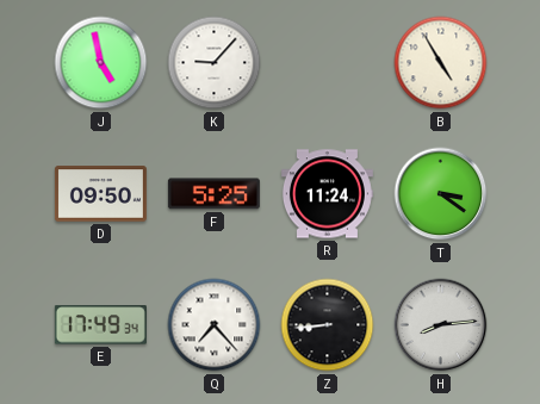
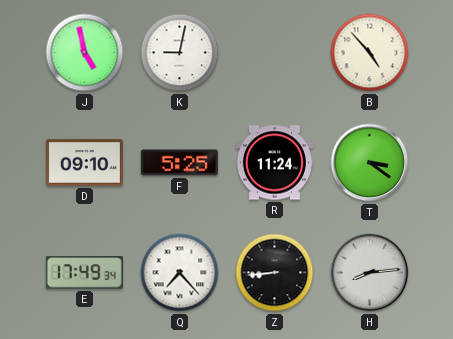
K: 9:07 -> 9:02
B: 4:55 -> 4:53
D: 09:50 -> 09:10
